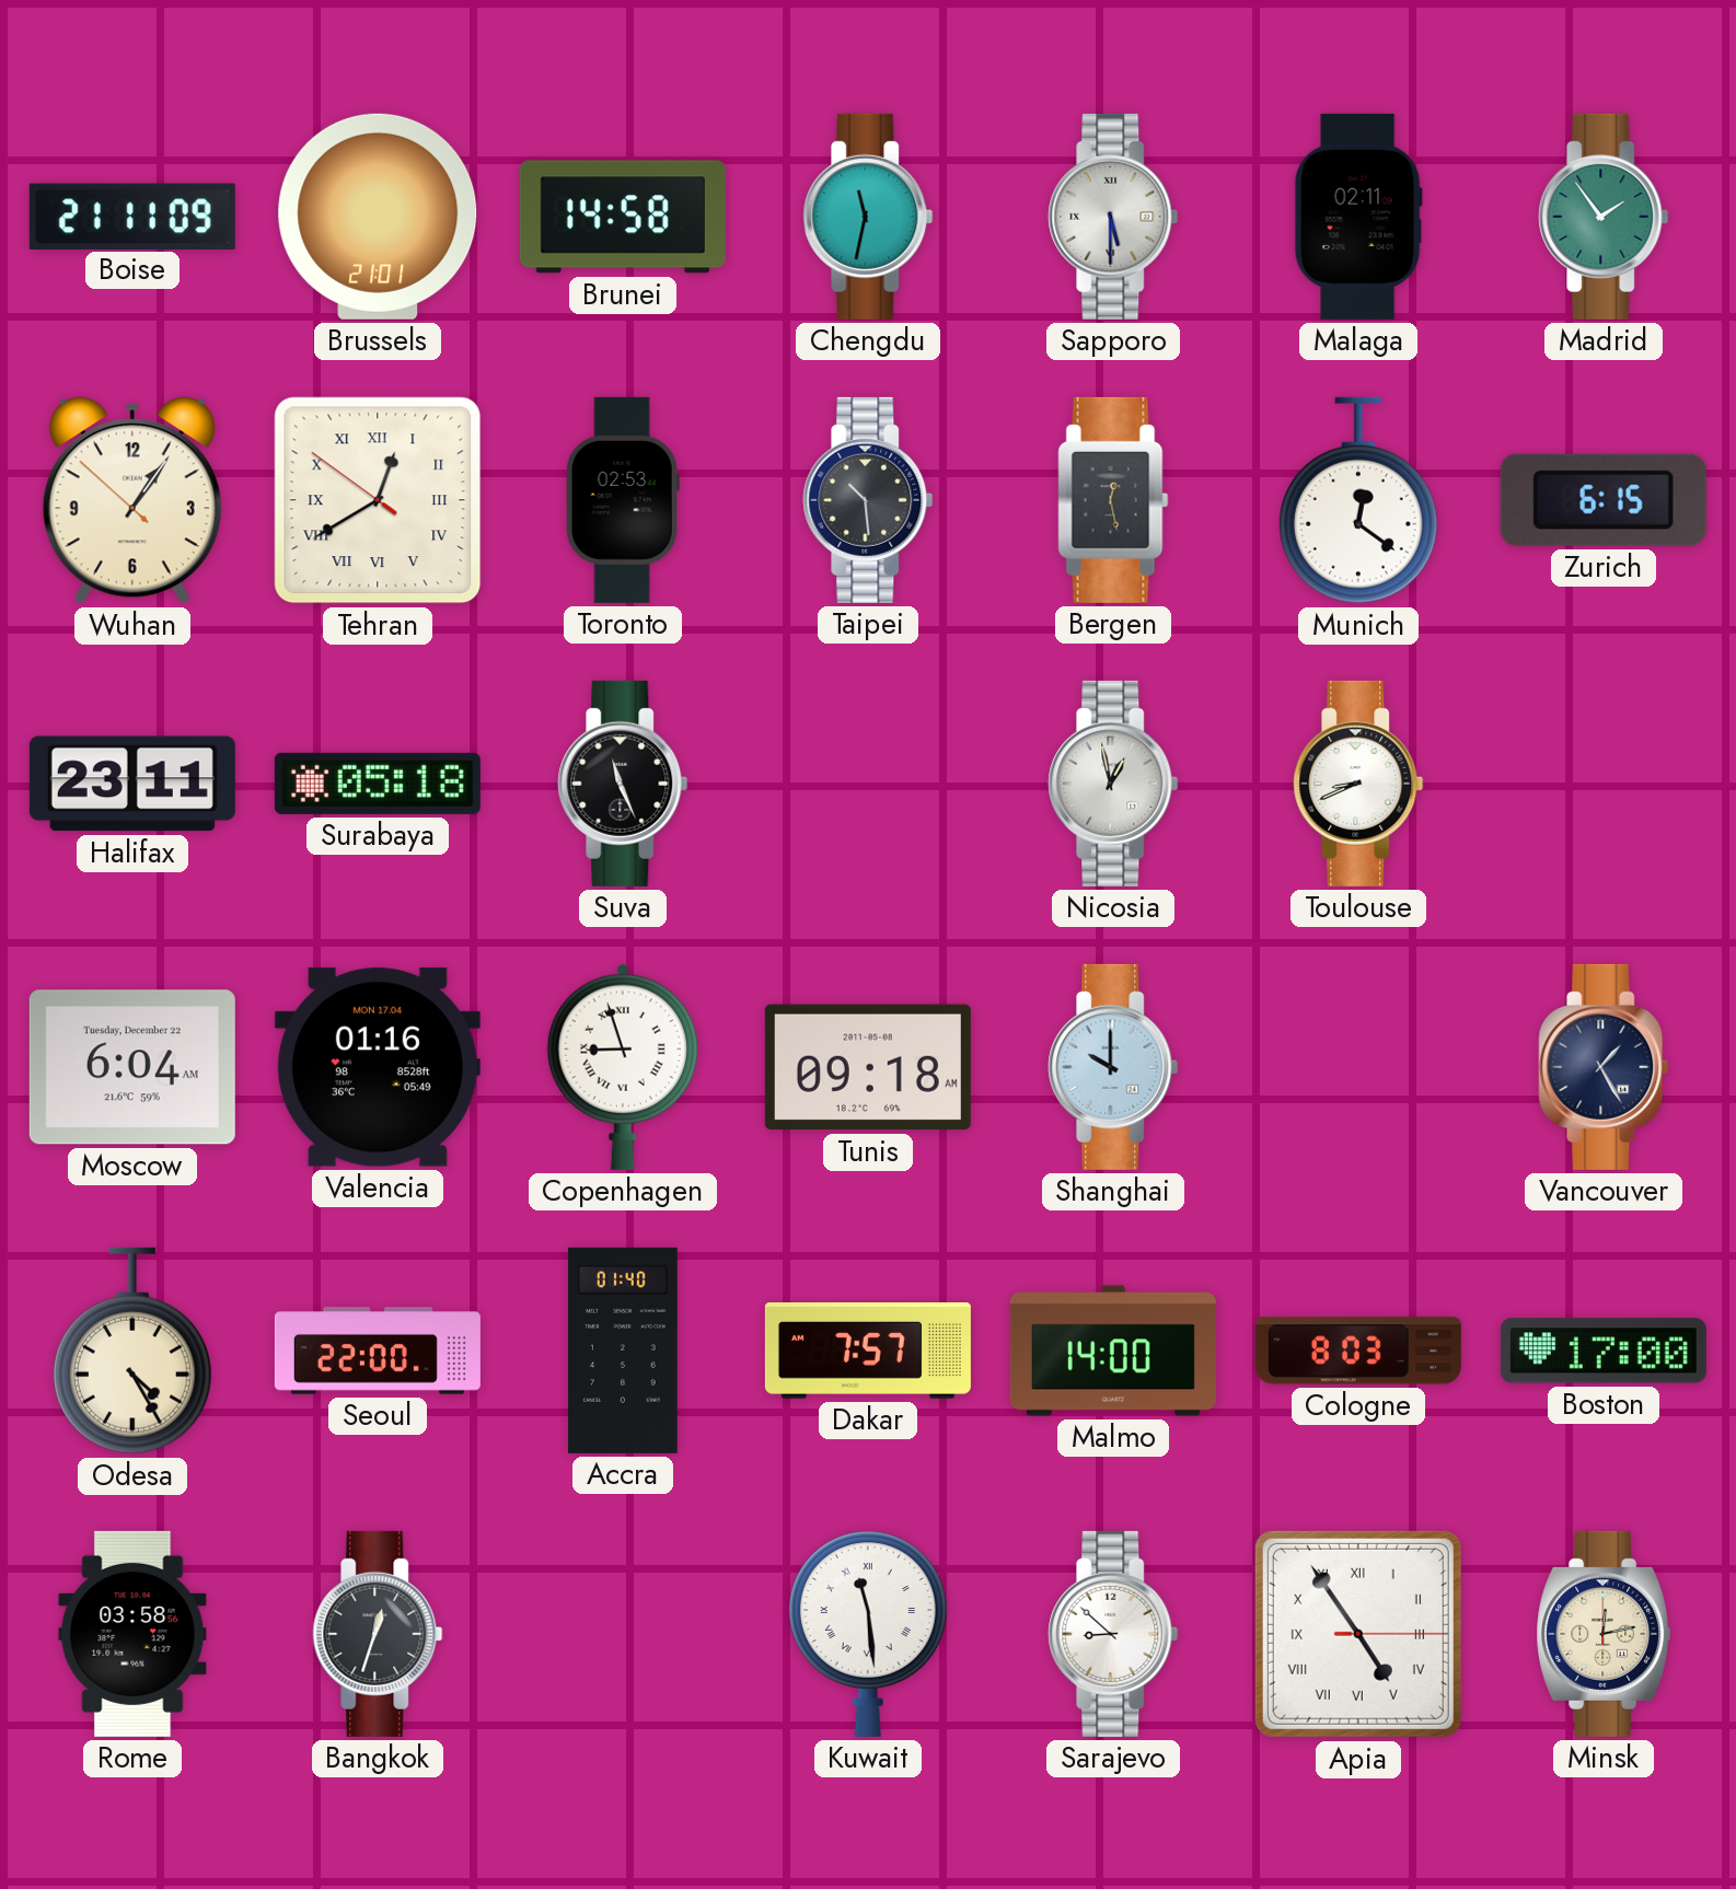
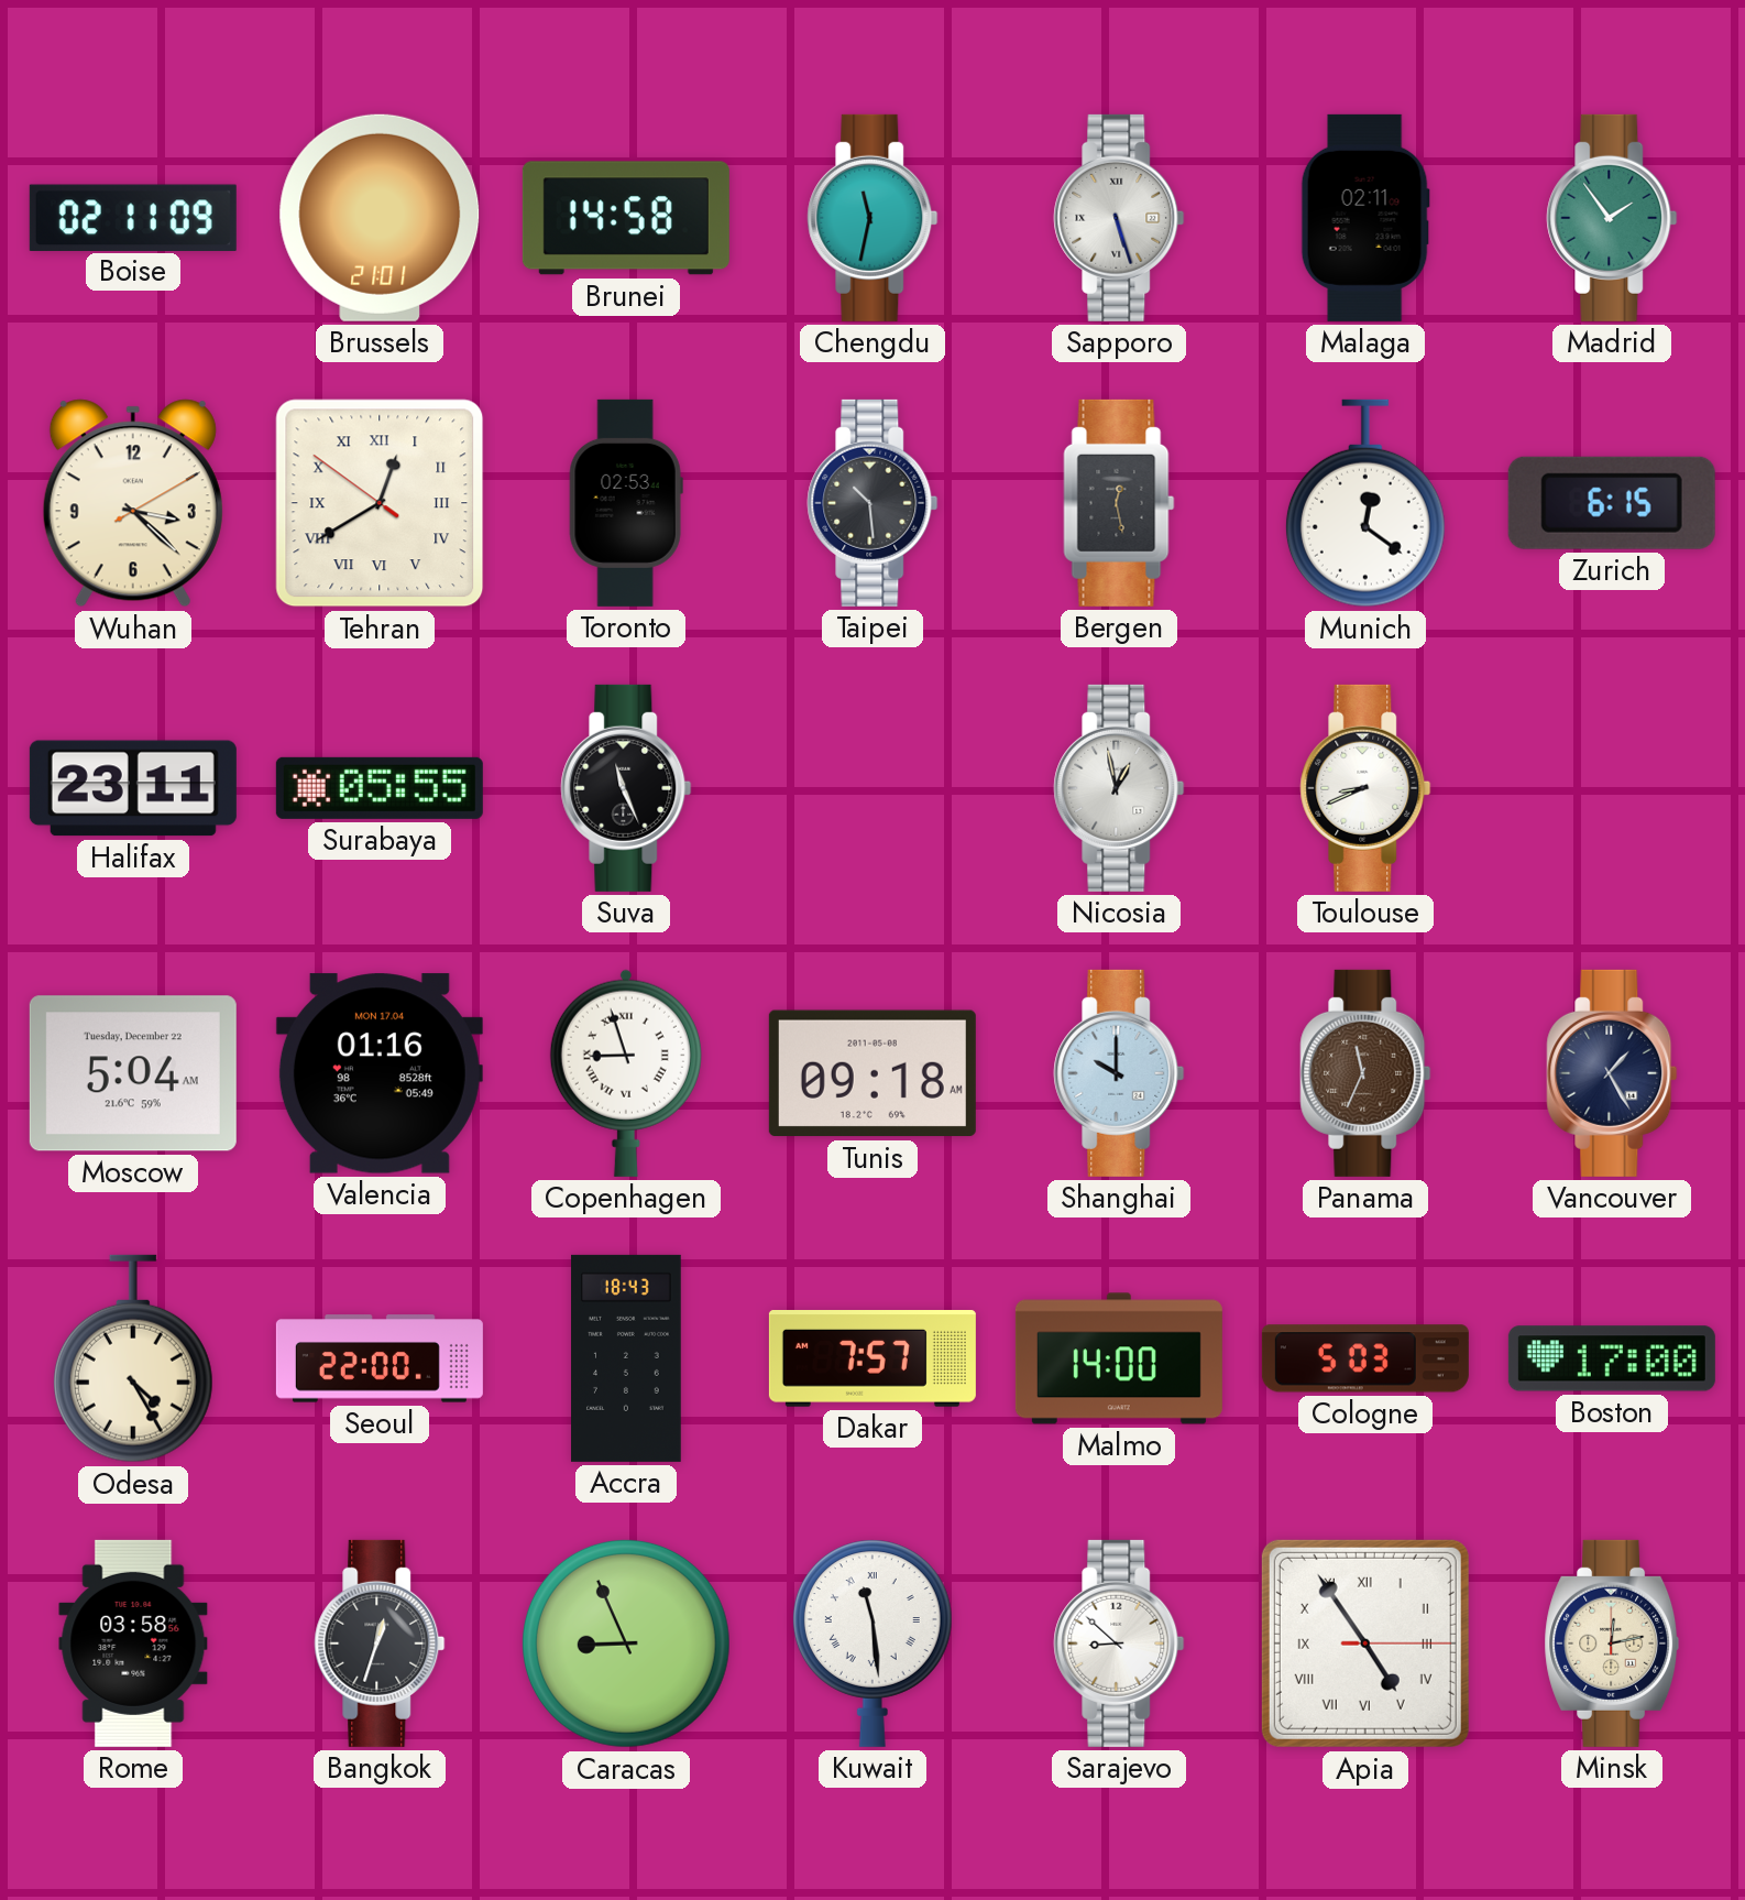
Boise: 21:11 -> 02:11
Sapporo: 5:30 -> 5:27
Wuhan: 1:05 -> 3:22
Surabaya: 05:18 -> 05:55
Moscow: 6:04 -> 5:04
Panama: none -> 11:34
Accra: 01:40 -> 18:43
Cologne: 8:03 -> 5:03
Caracas: none -> 8:56
